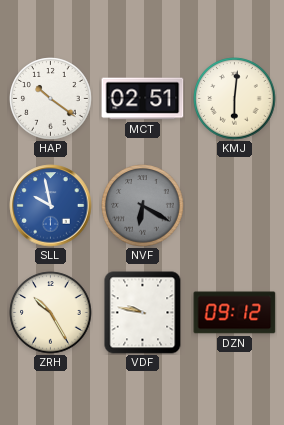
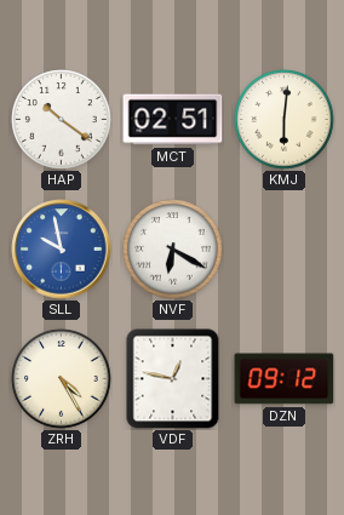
NVF dial: grey -> white
ZRH: 10:25 -> 4:25
VDF: 9:47 -> 12:47
